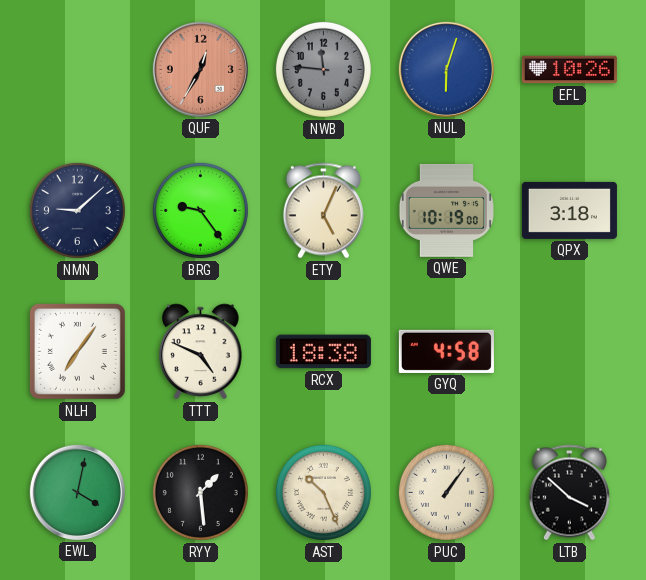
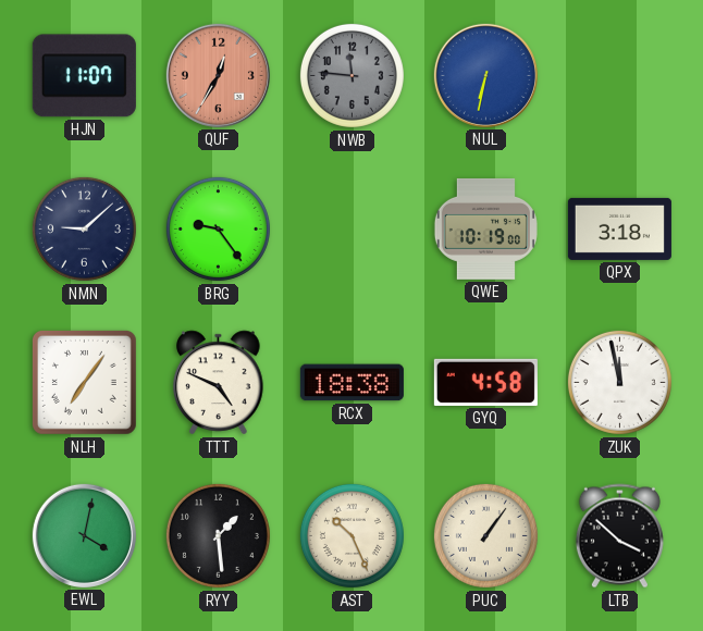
HJN: none -> 11:07
NUL: 6:03 -> 6:32
EFL: 10:26 -> none
ETY: 5:04 -> none
ZUK: none -> 11:58
